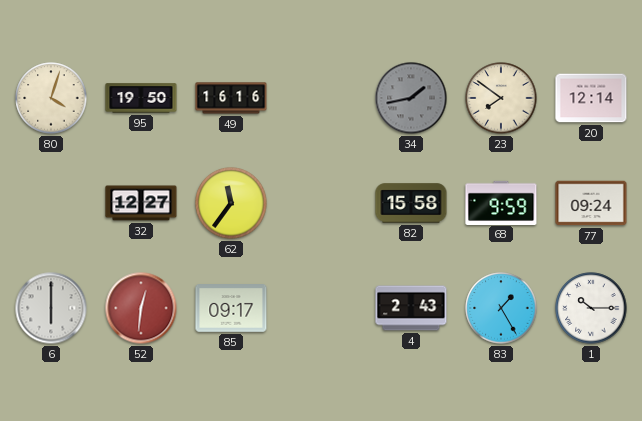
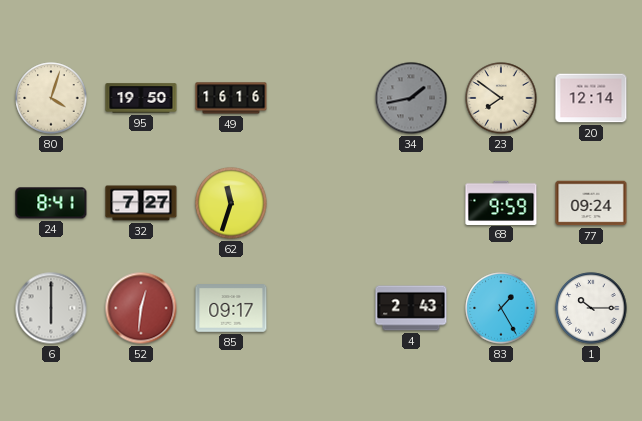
24: none -> 8:41
32: 12:27 -> 7:27
62: 11:36 -> 11:33
82: 15:58 -> none
